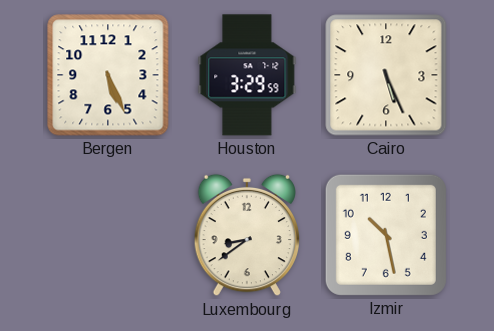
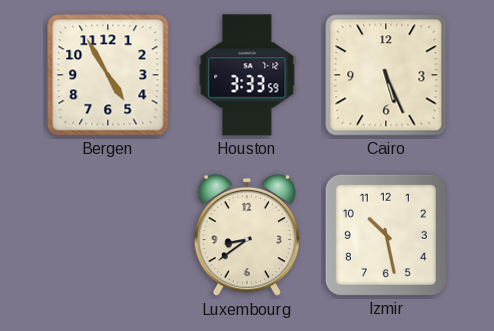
Bergen: 5:26 -> 4:55
Houston: 3:29 -> 3:33
